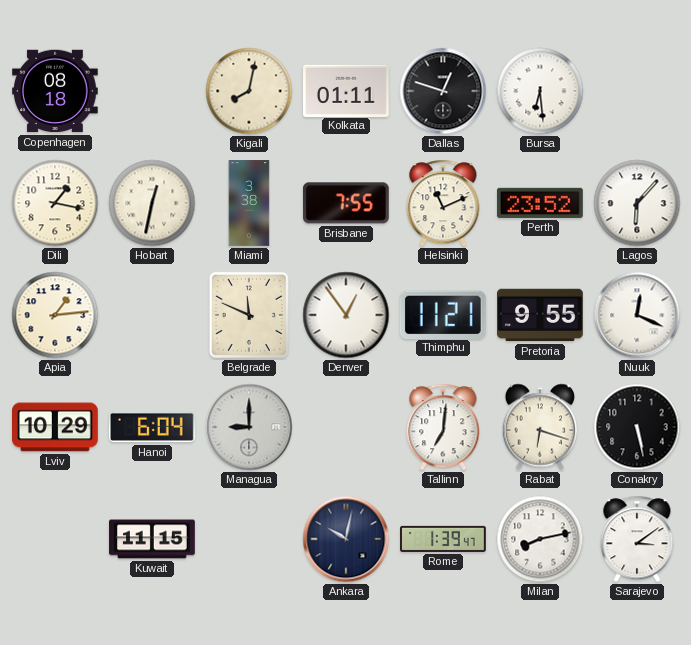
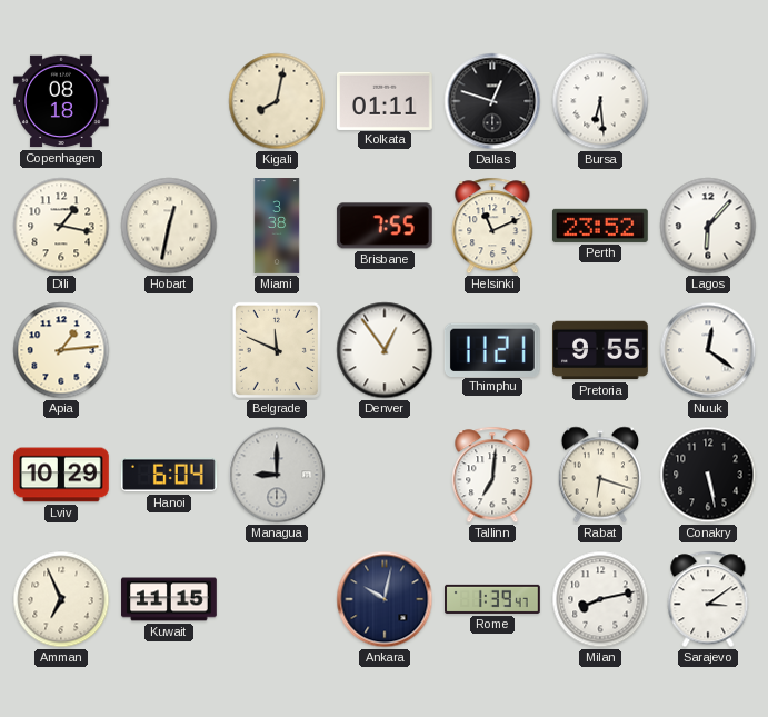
Nuuk: 12:19 -> 12:21
Amman: none -> 6:56
